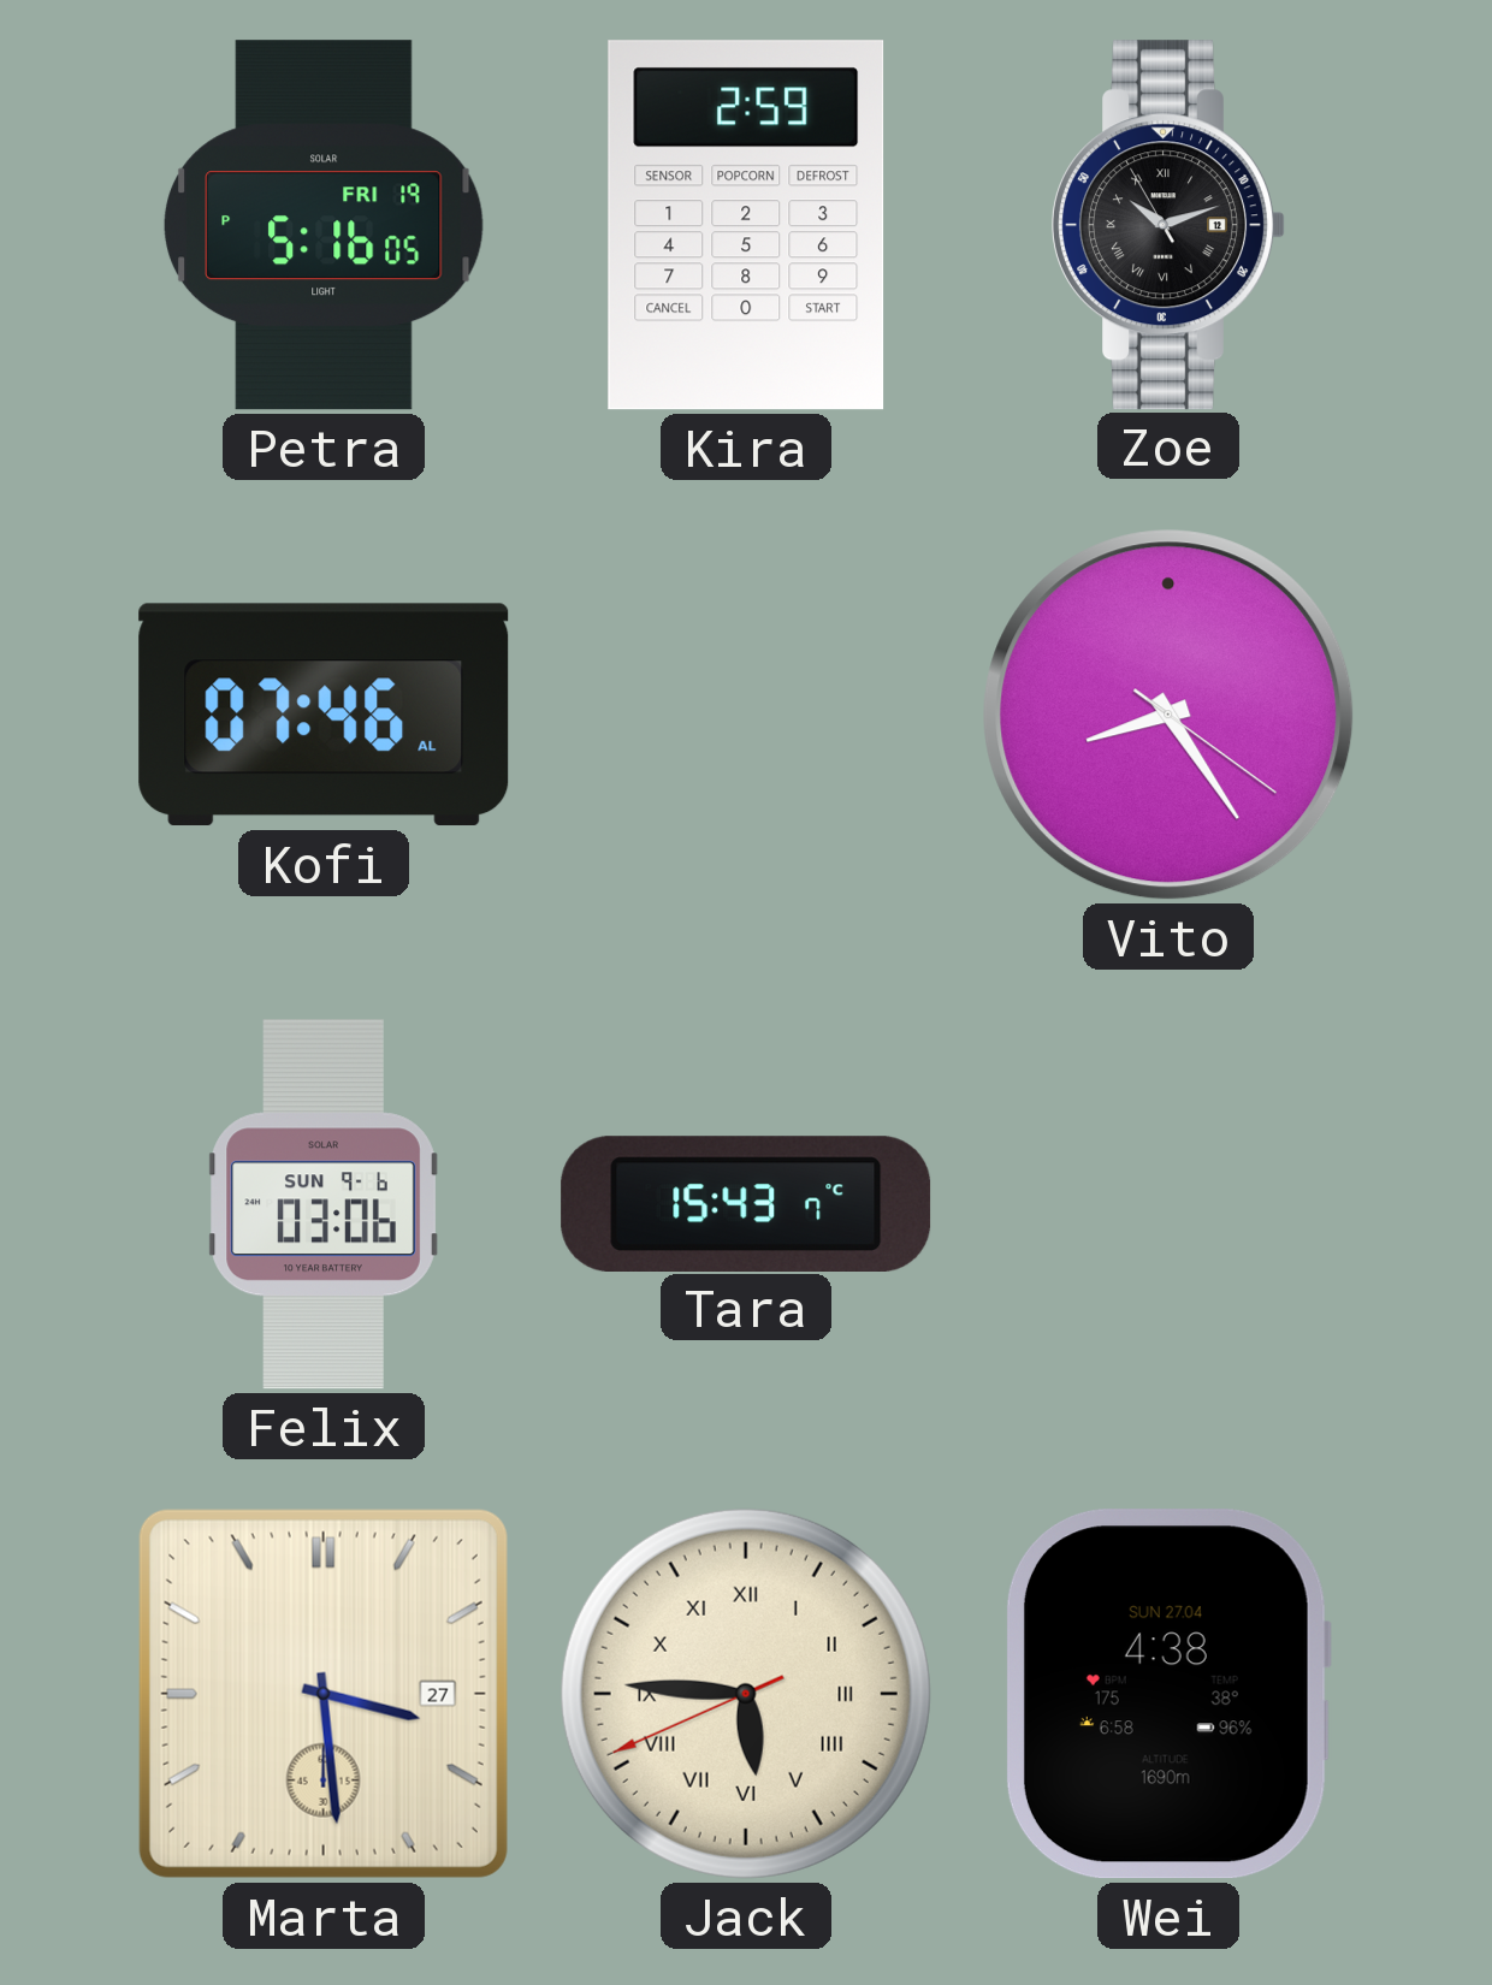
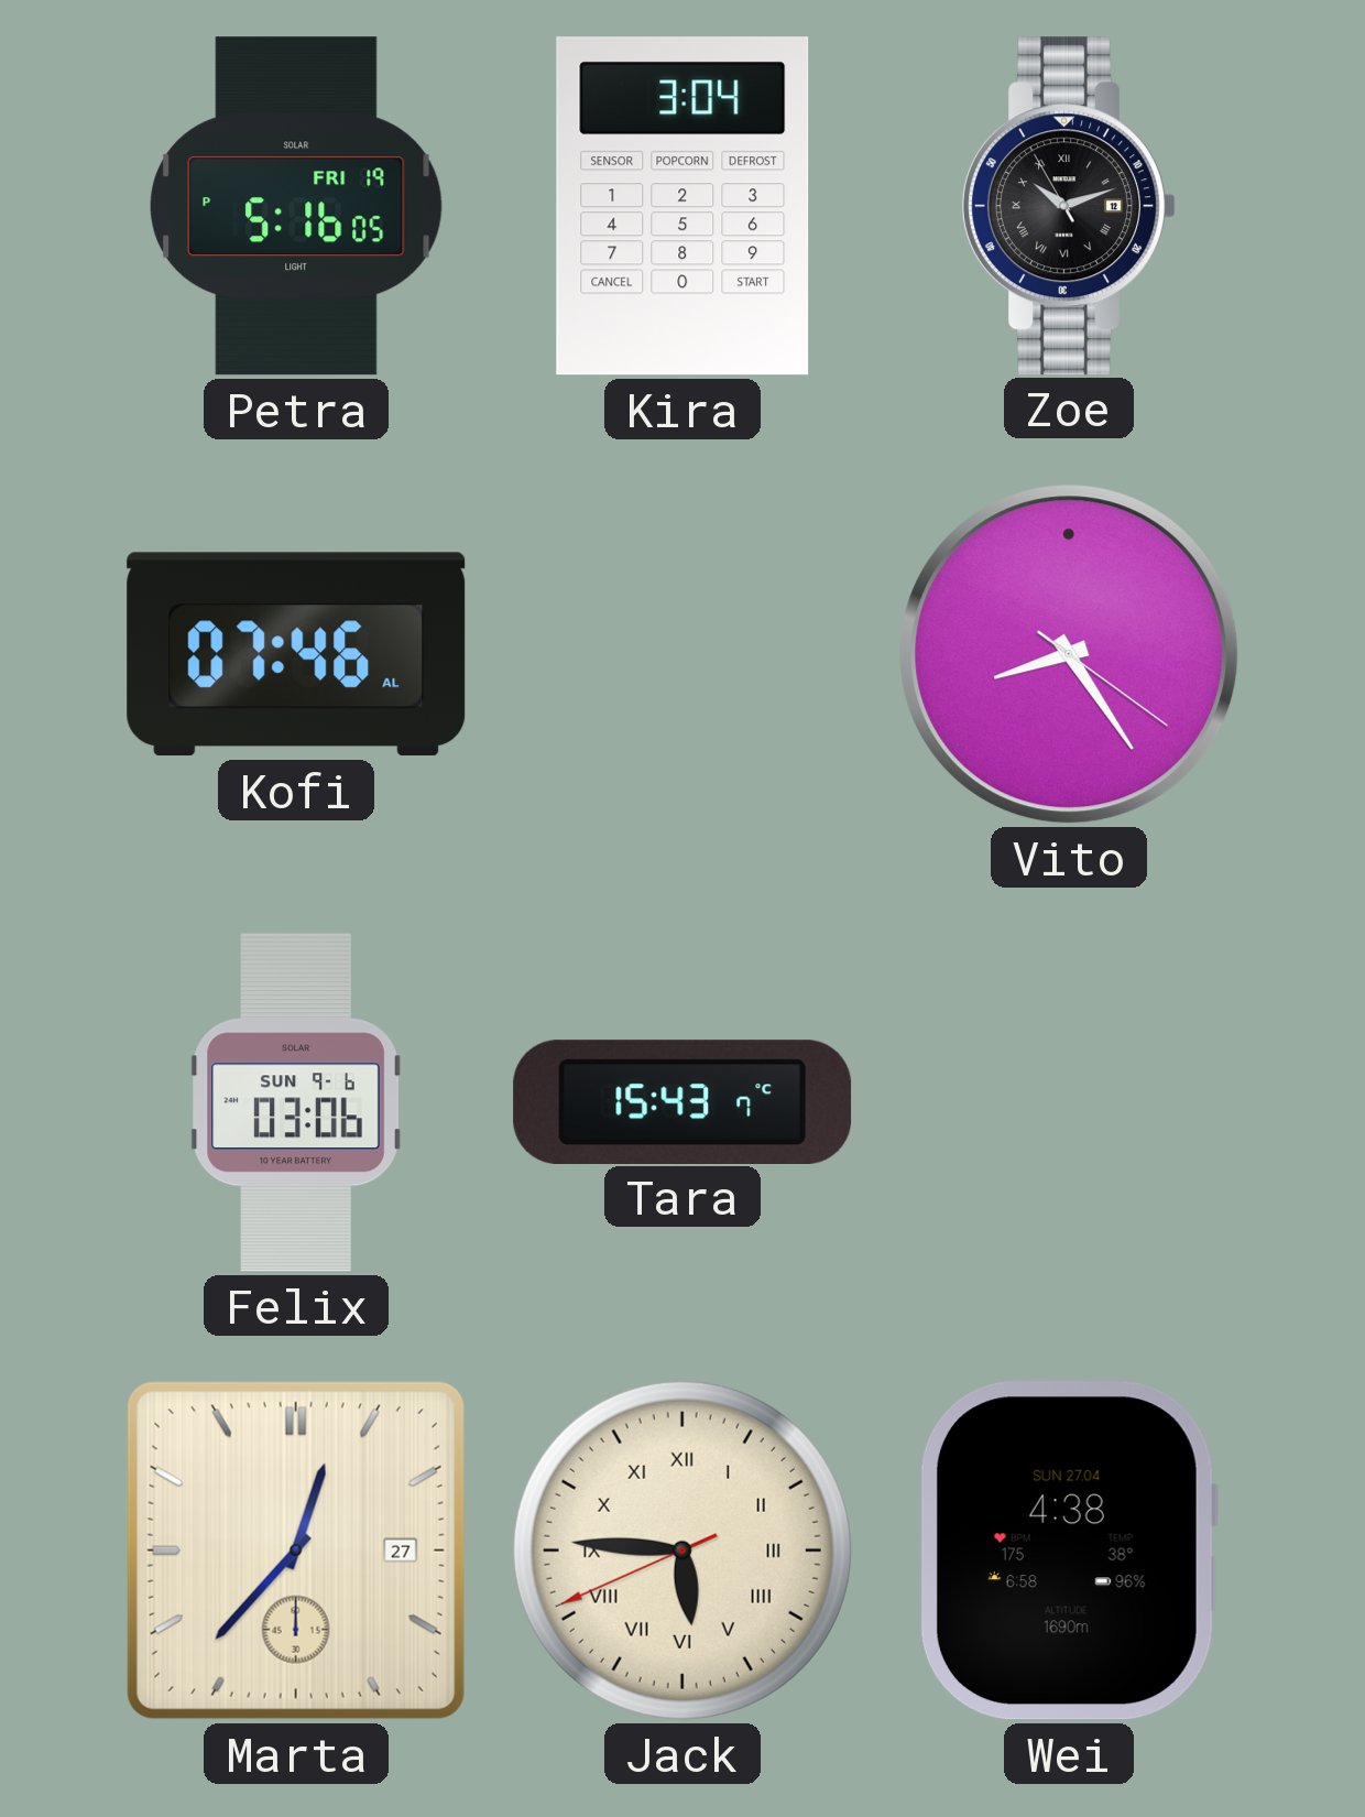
Kira: 2:59 -> 3:04
Marta: 3:29 -> 12:37
